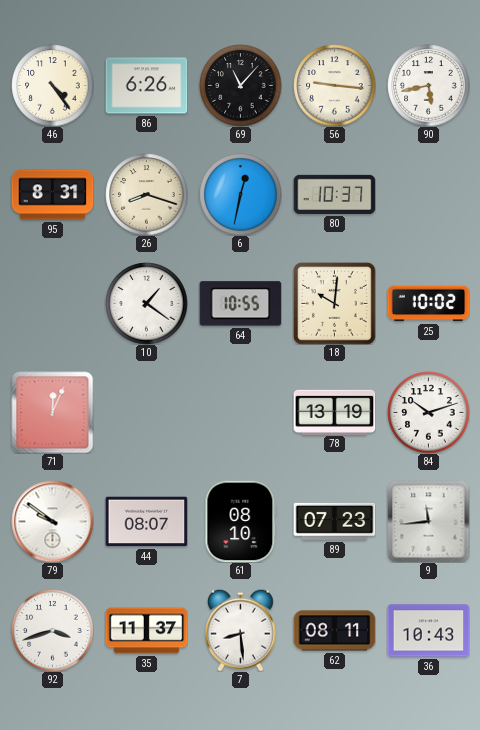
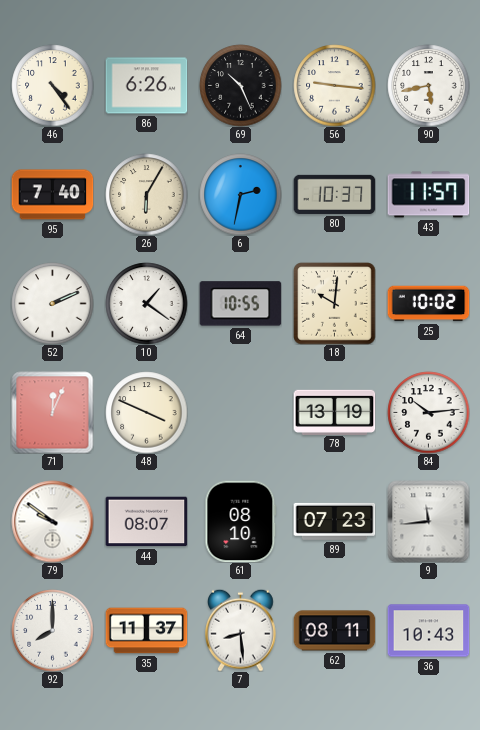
69: 11:07 -> 10:26
95: 8:31 -> 7:40
26: 8:18 -> 6:05
6: 12:32 -> 2:32
43: none -> 11:57
52: none -> 2:11
48: none -> 3:49
84: 10:12 -> 10:14
92: 3:42 -> 8:00
